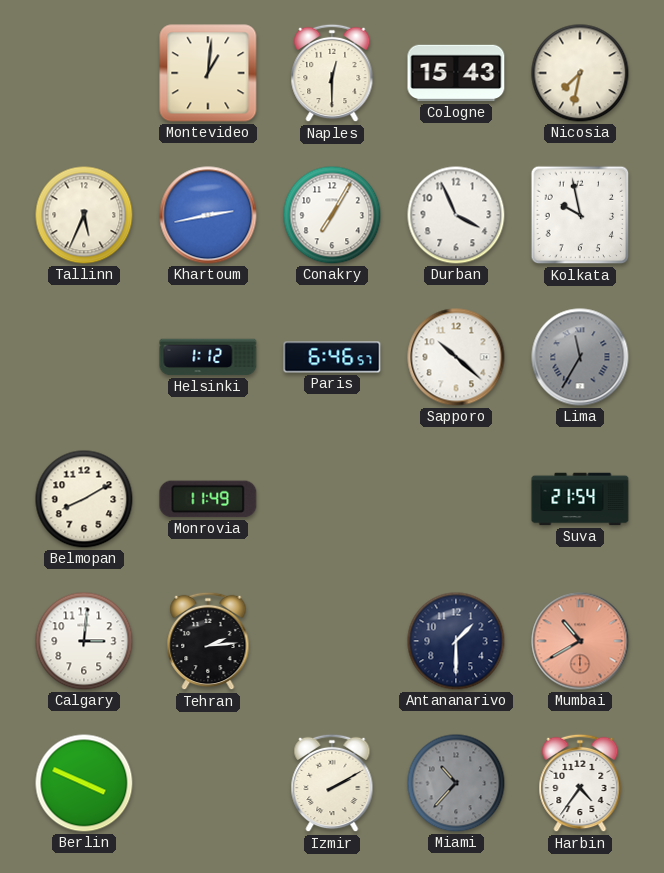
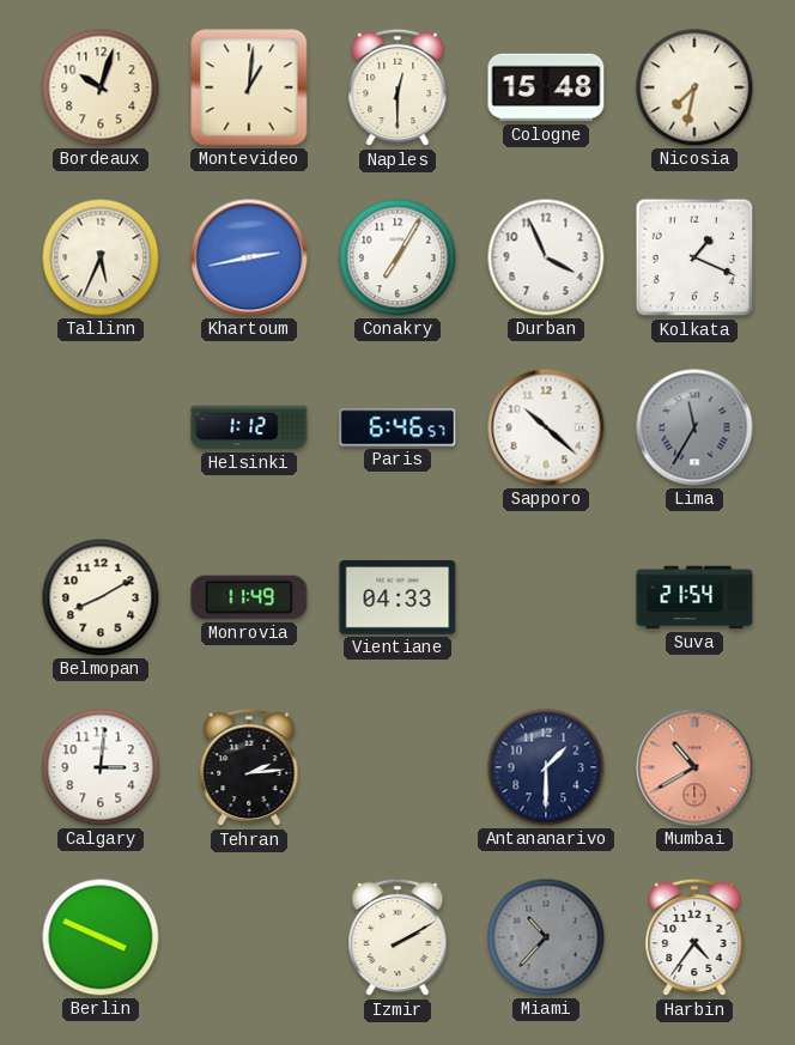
Bordeaux: none -> 10:03
Cologne: 15:43 -> 15:48
Kolkata: 9:58 -> 1:19
Vientiane: none -> 04:33
